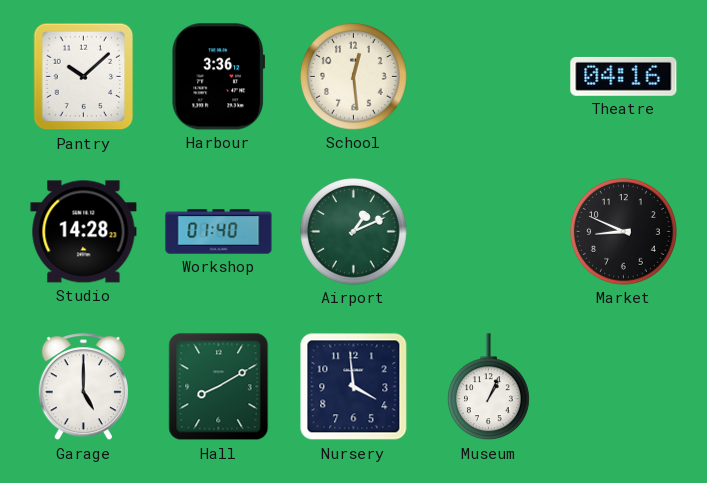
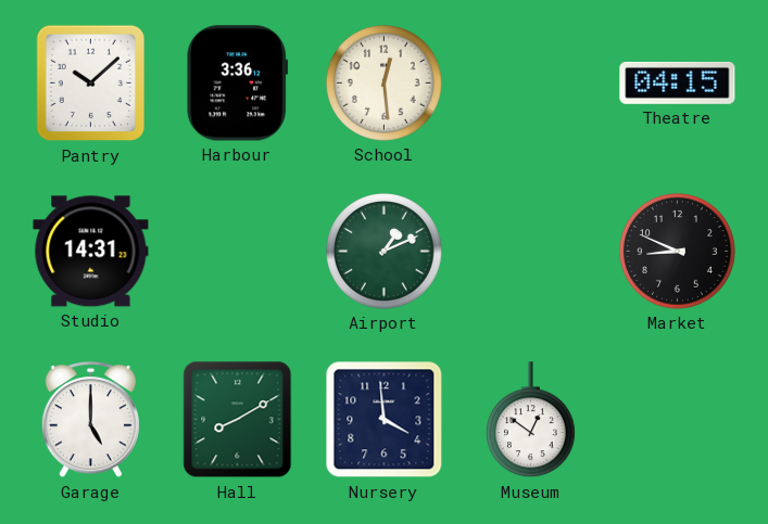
Theatre: 04:16 -> 04:15
Studio: 14:28 -> 14:31
Workshop: 01:40 -> none
Museum: 1:04 -> 12:51
